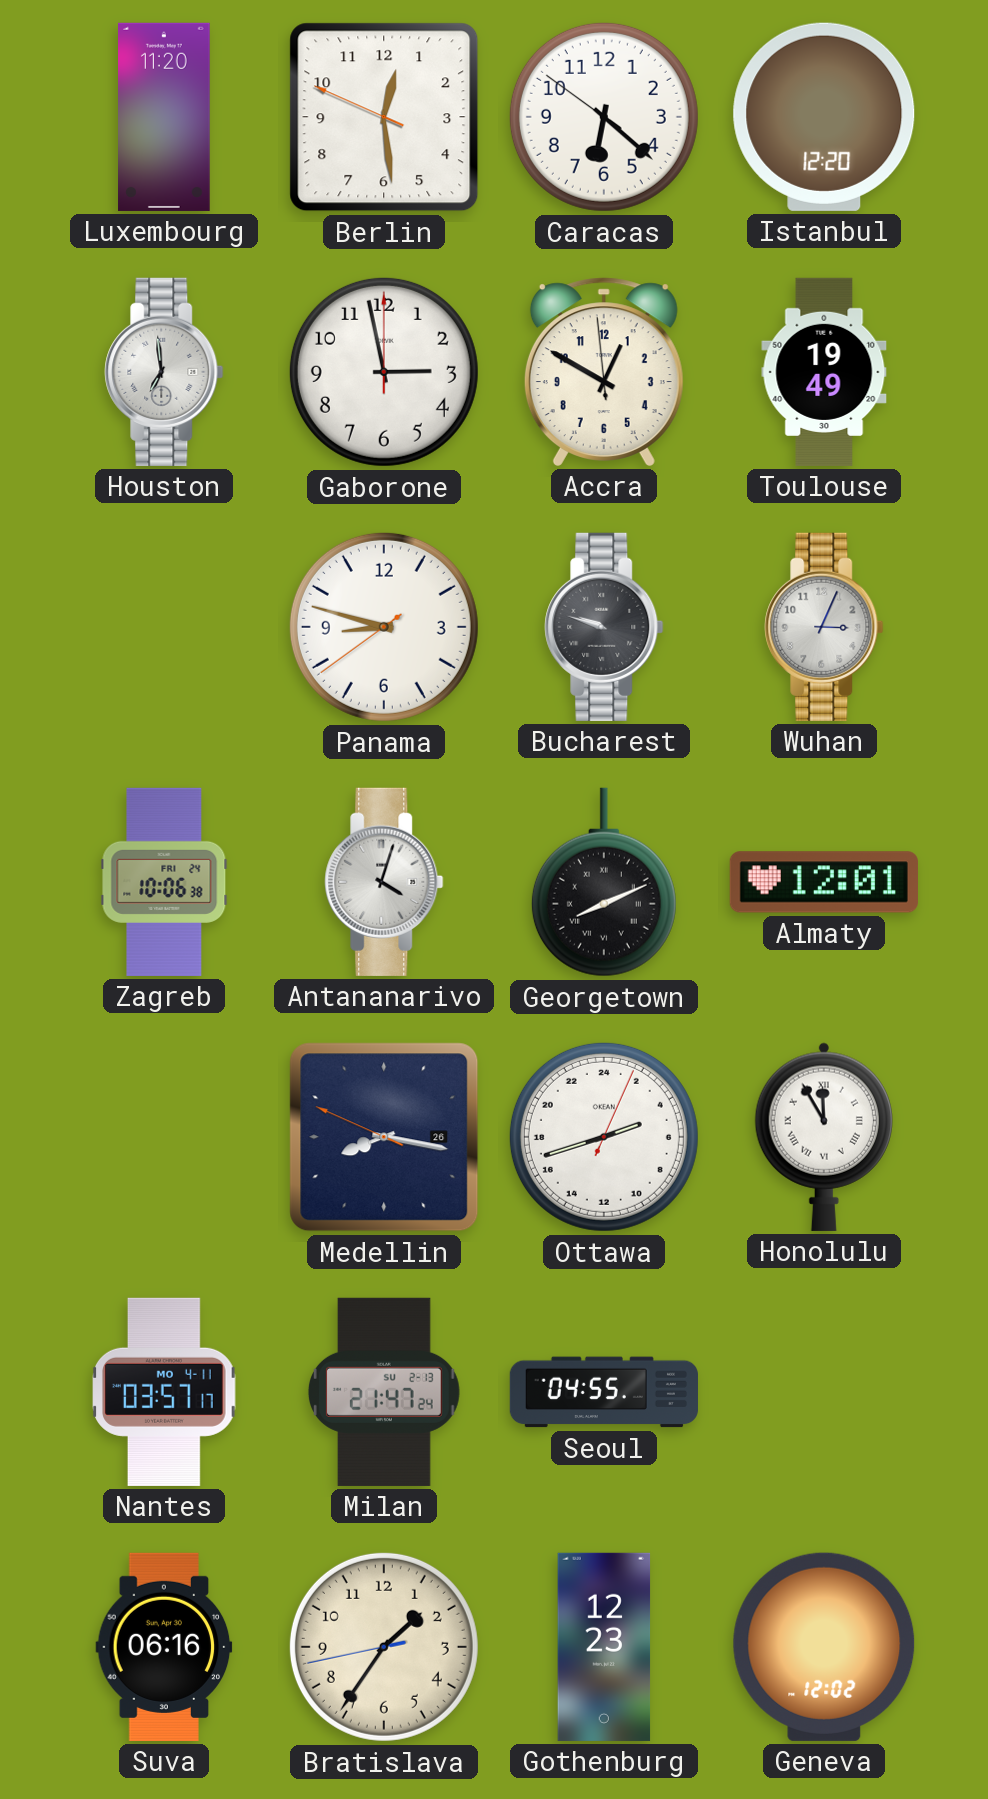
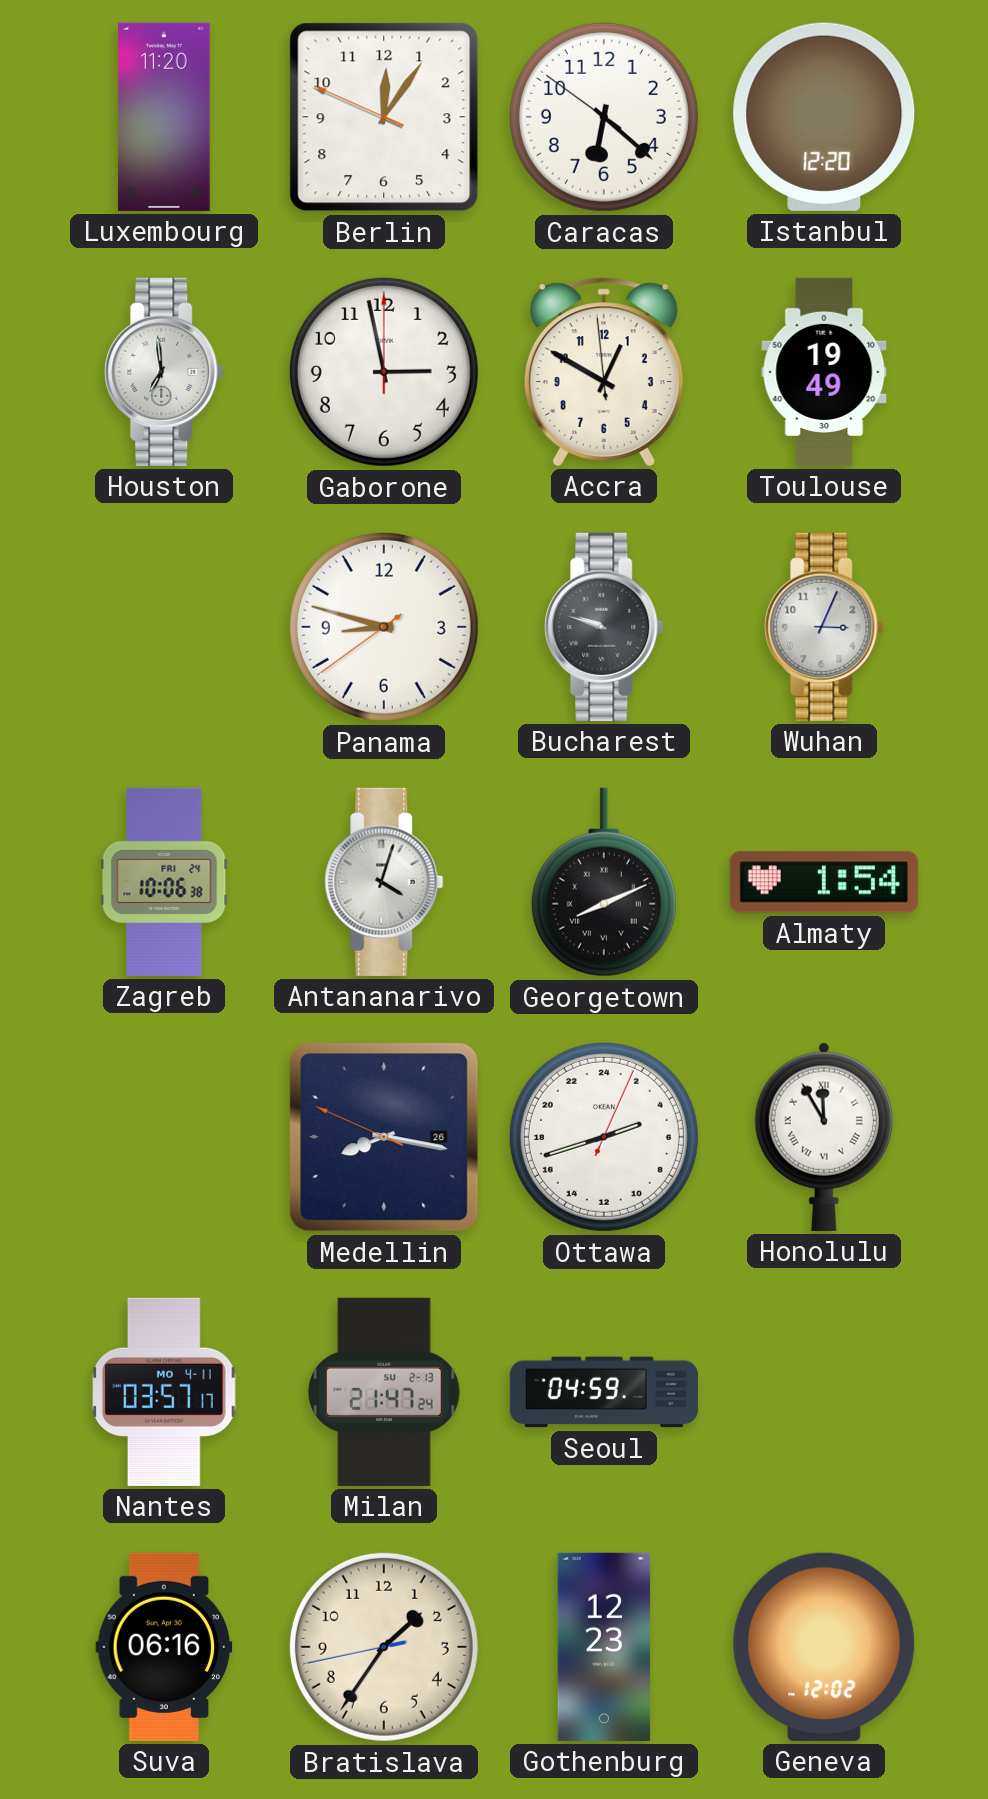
Berlin: 12:28 -> 12:05
Almaty: 12:01 -> 1:54
Seoul: 04:55 -> 04:59
